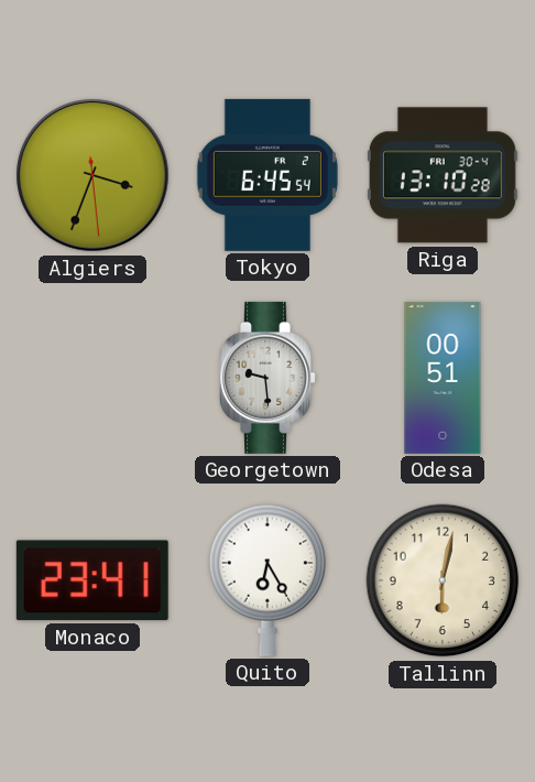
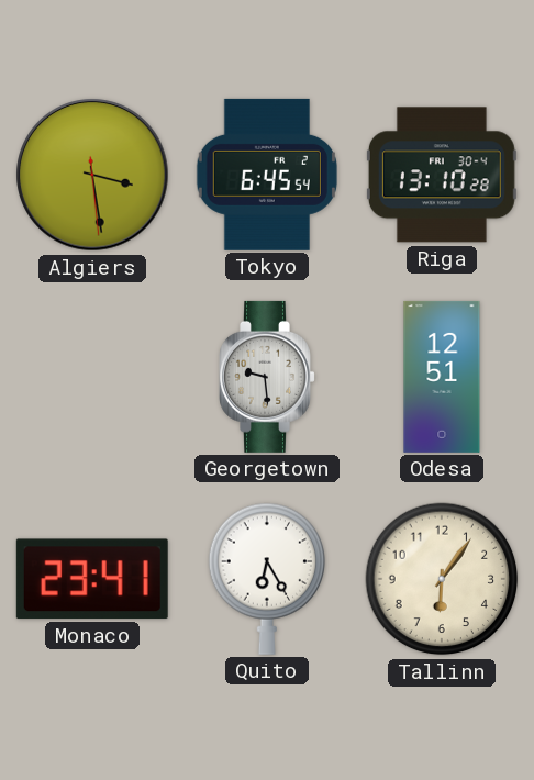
Algiers: 3:33 -> 3:28
Odesa: 00:51 -> 12:51
Tallinn: 6:02 -> 6:06
